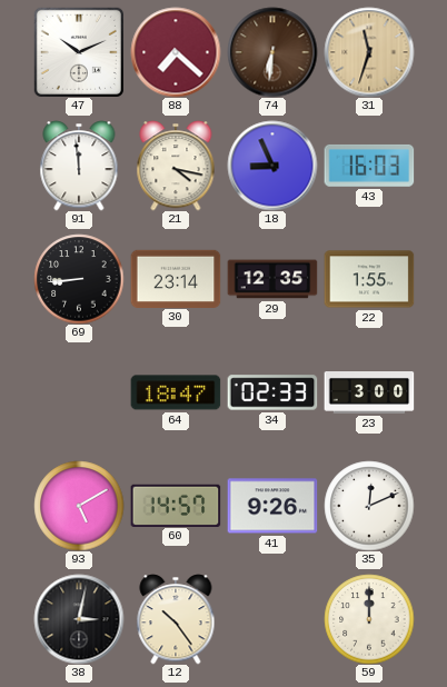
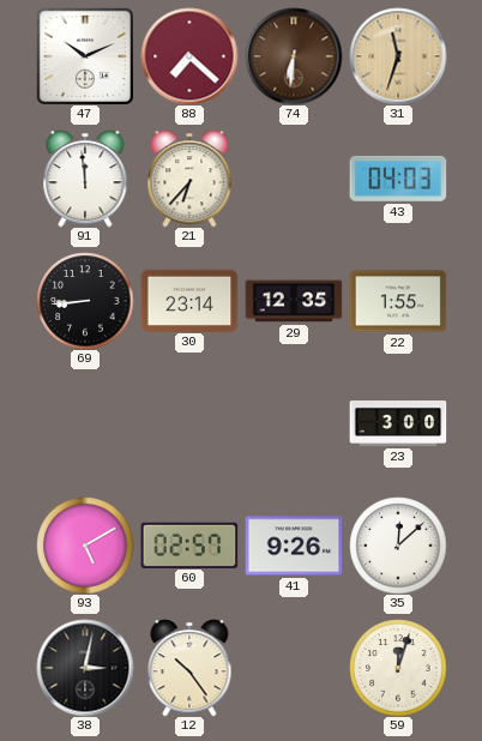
21: 4:17 -> 6:37
18: 8:56 -> none
43: 16:03 -> 04:03
64: 18:47 -> none
34: 02:33 -> none
60: 14:57 -> 02:57
35: 12:11 -> 12:08
59: 12:00 -> 12:03
